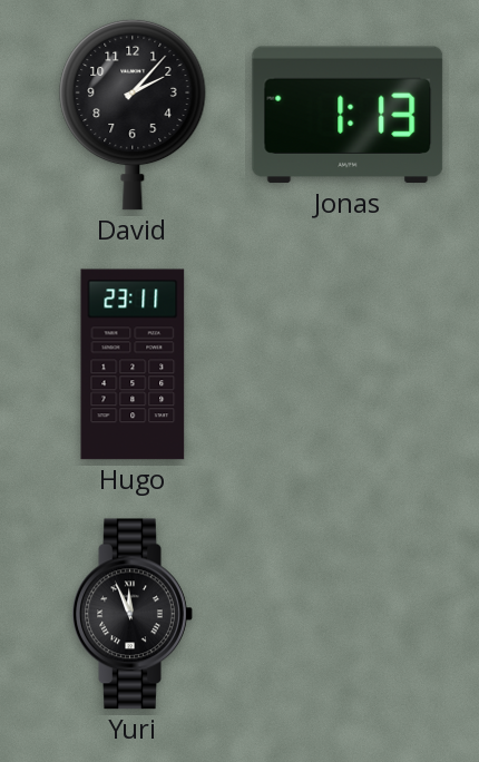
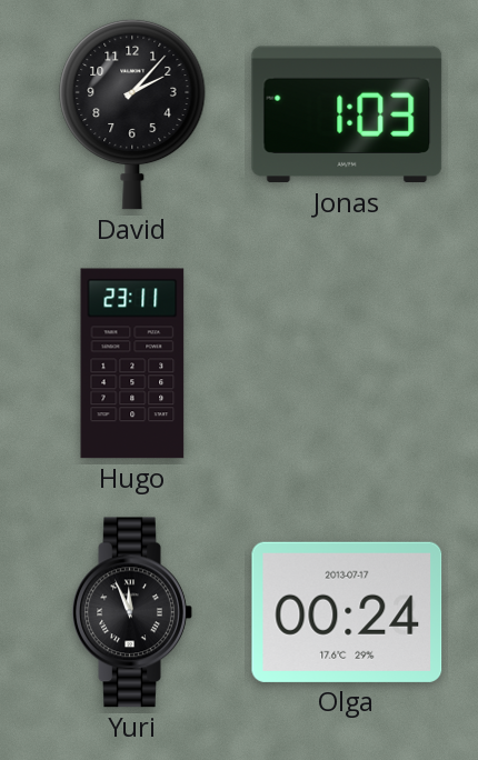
Jonas: 1:13 -> 1:03
Olga: none -> 00:24
